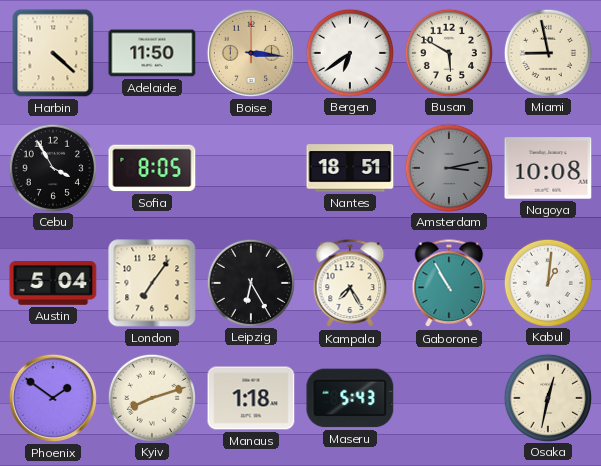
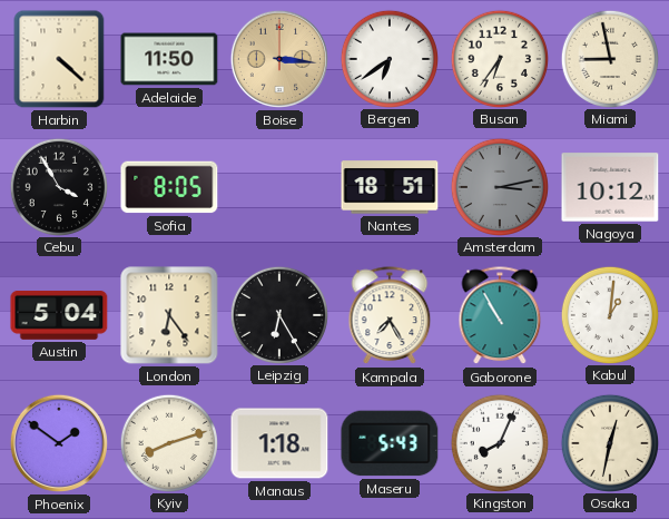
Busan: 5:50 -> 6:36
Nagoya: 10:08 -> 10:12
London: 7:06 -> 6:24
Kingston: none -> 8:04
